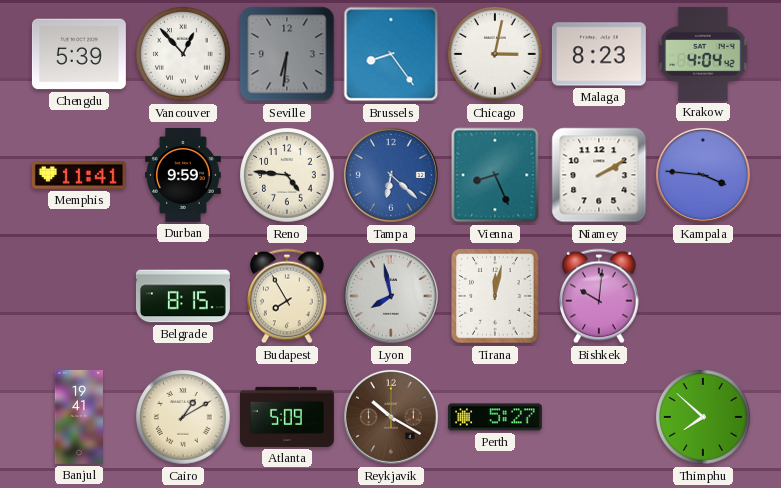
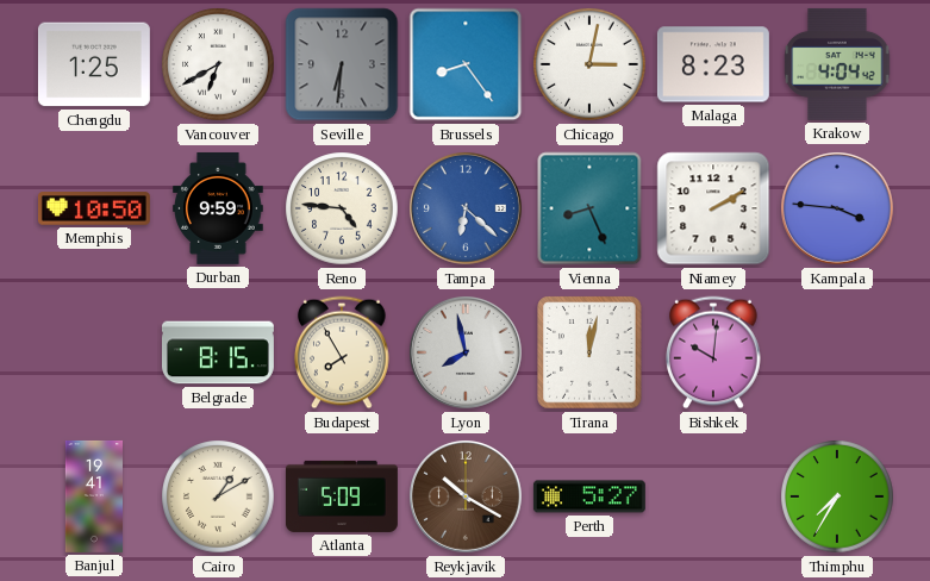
Chengdu: 5:39 -> 1:25
Vancouver: 12:53 -> 6:40
Memphis: 11:41 -> 10:50
Thimphu: 7:52 -> 7:35
